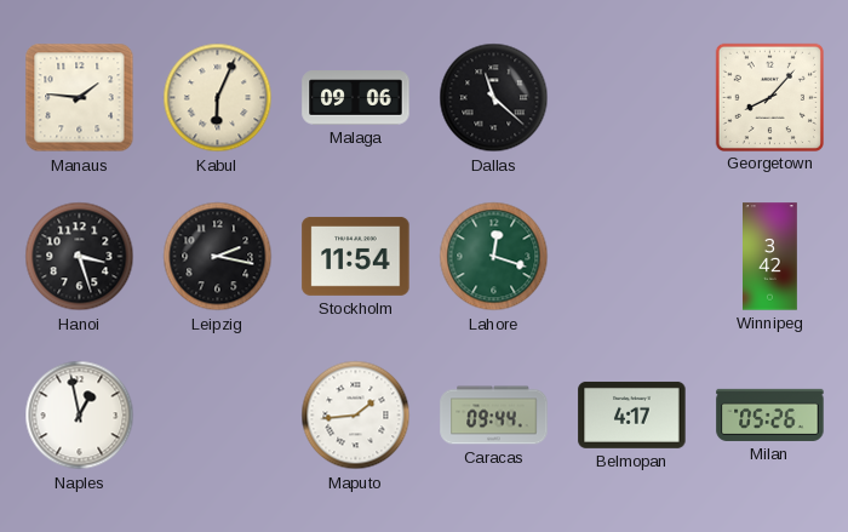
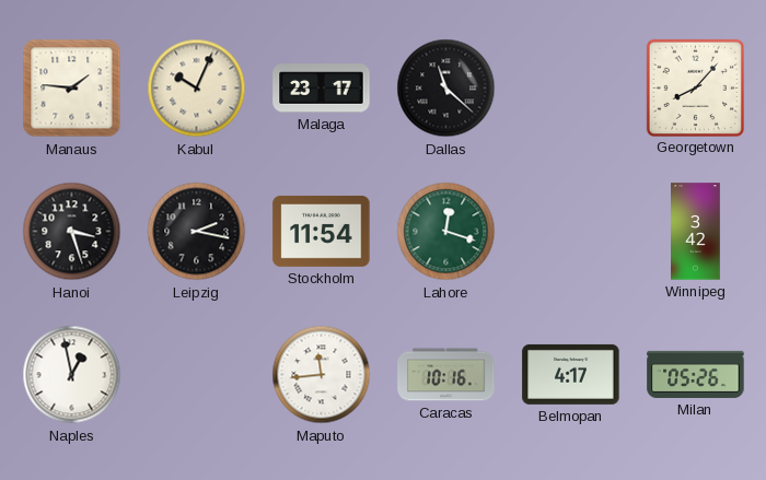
Kabul: 6:04 -> 10:04
Malaga: 09:06 -> 23:17
Maputo: 1:44 -> 11:44
Caracas: 09:44 -> 10:16
